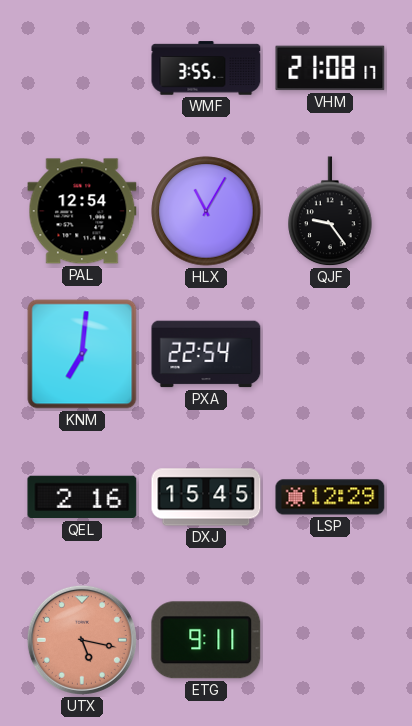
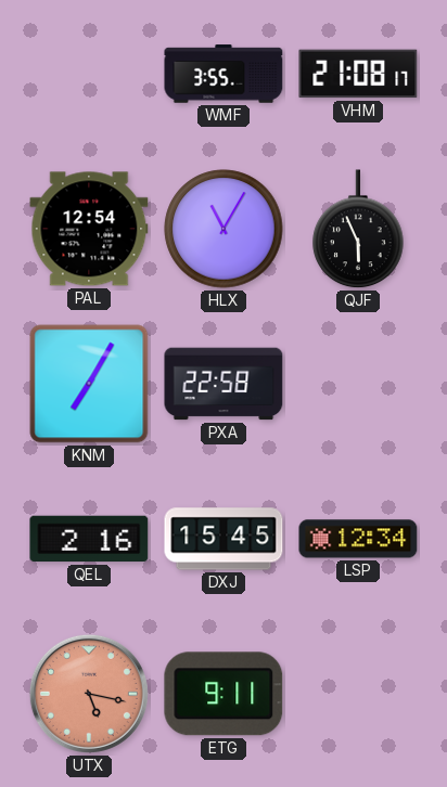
QJF: 9:24 -> 5:56
KNM: 7:01 -> 7:05
PXA: 22:54 -> 22:58
LSP: 12:29 -> 12:34
